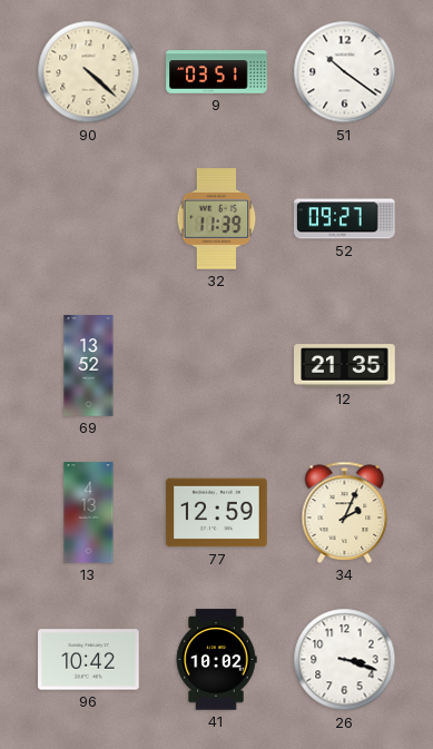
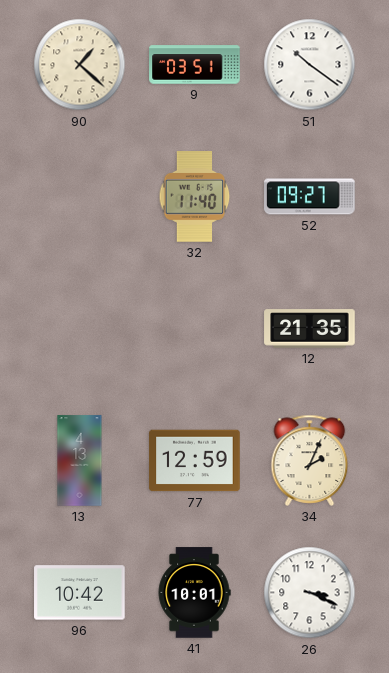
90: 4:22 -> 1:22
32: 11:39 -> 11:40
69: 13:52 -> none
41: 10:02 -> 10:01
26: 3:18 -> 3:19
